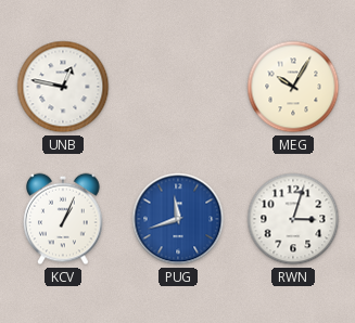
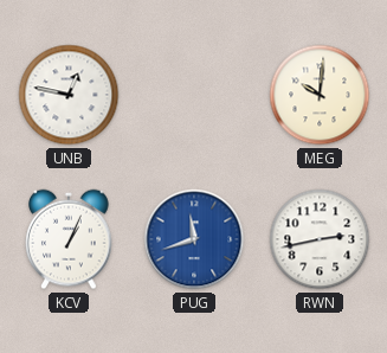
MEG: 10:05 -> 10:01
RWN: 3:03 -> 2:43
